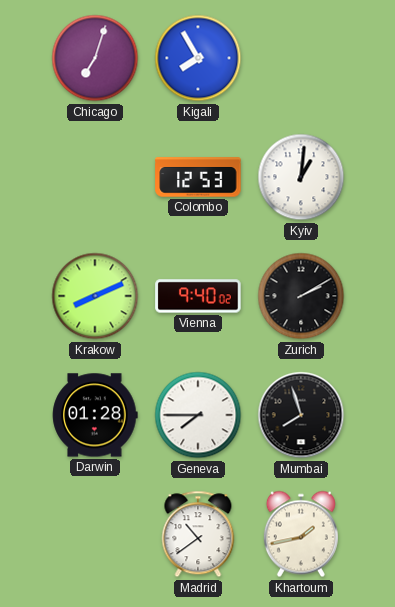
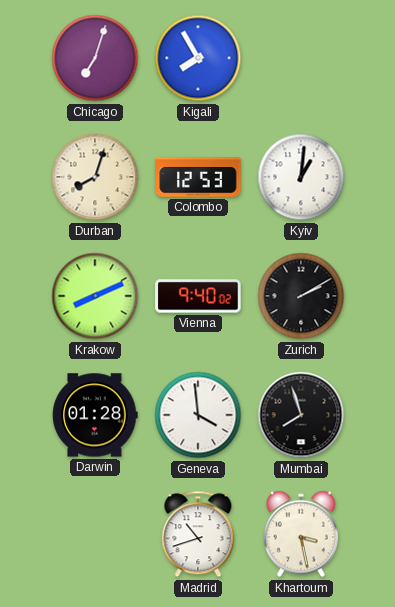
Durban: none -> 8:03
Geneva: 7:45 -> 3:59
Madrid: 10:39 -> 10:42
Khartoum: 1:43 -> 3:28
